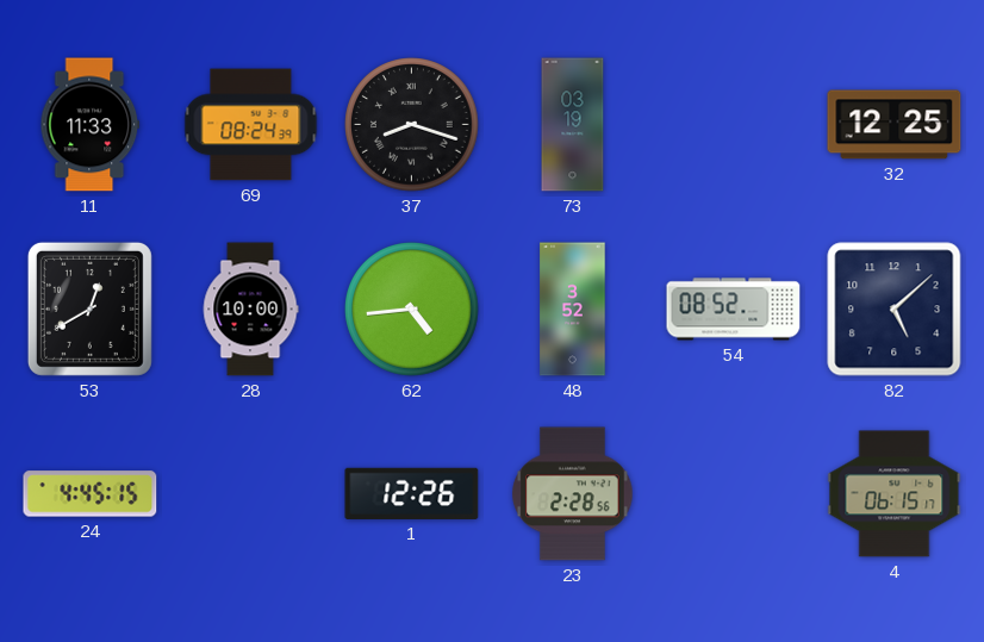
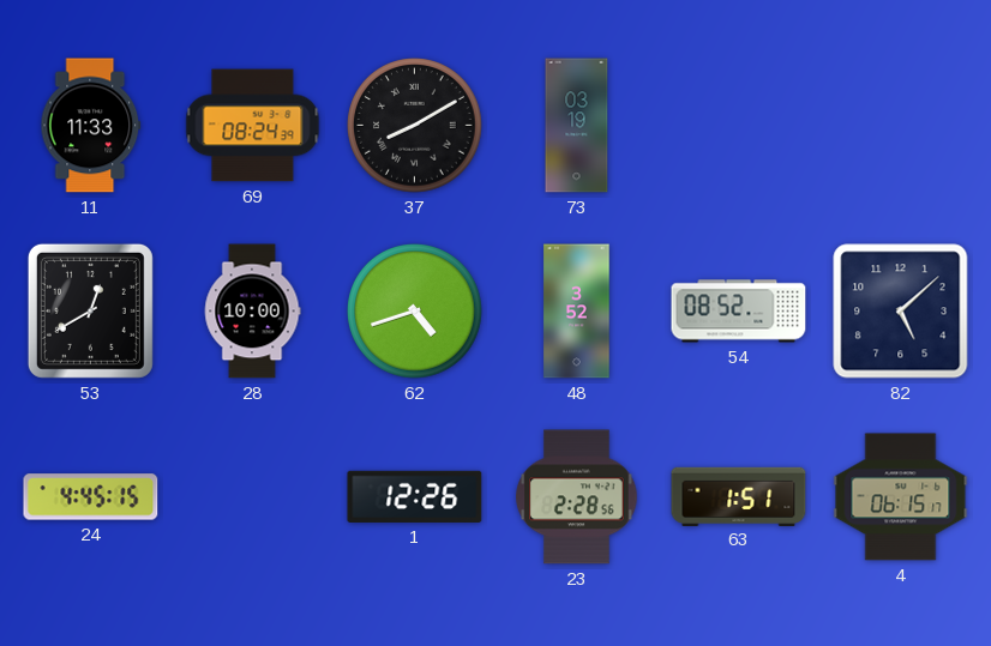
37: 8:18 -> 8:10
32: 12:25 -> none
62: 4:44 -> 4:42
63: none -> 1:51
